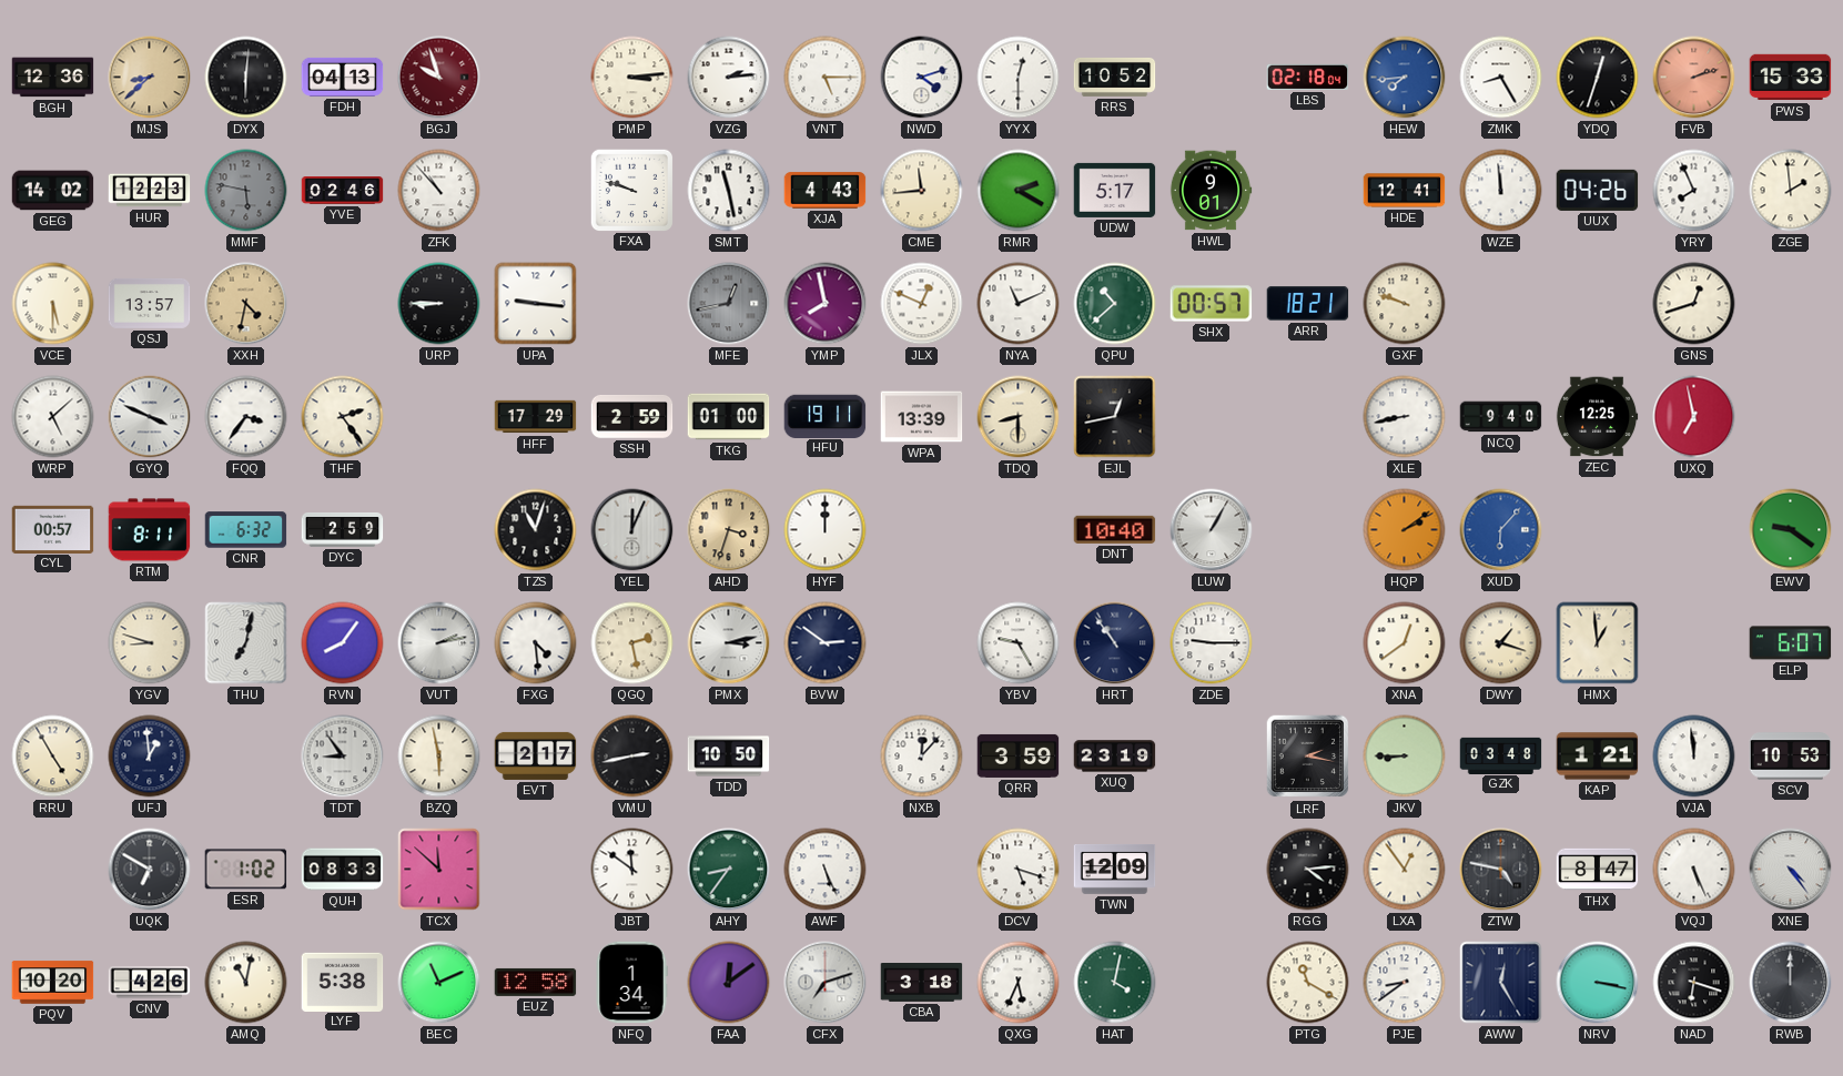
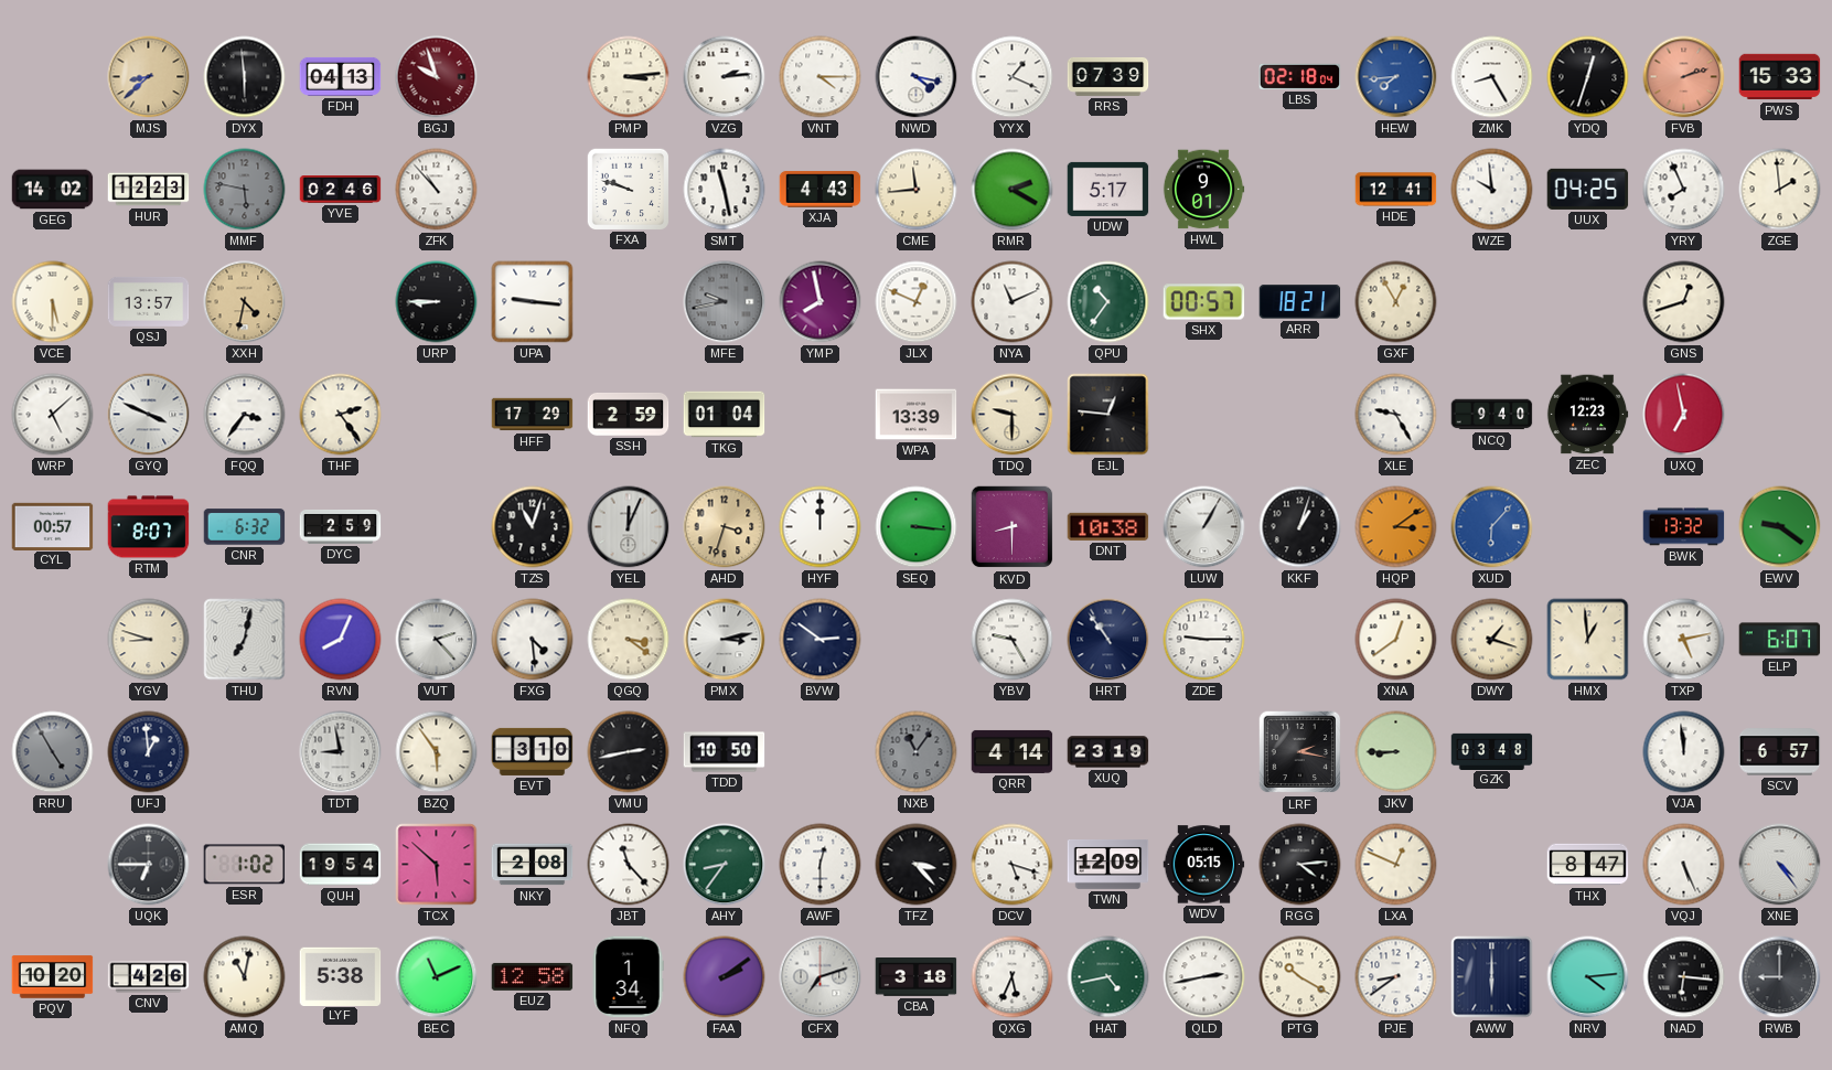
BGH: 12:36 -> none
DYX: 6:01 -> 5:59
VNT: 5:15 -> 4:15
NWD: 4:12 -> 4:17
YYX: 12:30 -> 1:19
RRS: 10:52 -> 07:39
WZE: 11:59 -> 9:59
UUX: 04:26 -> 04:25
MFE: 12:43 -> 9:43
QPU: 10:38 -> 10:36
GXF: 9:48 -> 12:55
TKG: 01:00 -> 01:04
HFU: 19:11 -> none
TDQ: 8:30 -> 9:30
EJL: 12:43 -> 12:46
XLE: 8:43 -> 9:25
ZEC: 12:25 -> 12:23
RTM: 8:11 -> 8:07
SEQ: none -> 3:16
KVD: none -> 8:30
DNT: 10:40 -> 10:38
KKF: none -> 1:03
HQP: 2:09 -> 3:09
BWK: none -> 13:32
RVN: 8:06 -> 8:04
VUT: 2:13 -> 2:23
QGQ: 2:28 -> 3:21
TXP: none -> 5:13
RRU dial: cream -> grey
TDT: 8:54 -> 8:58
BZQ: 5:58 -> 5:54
EVT: 2:17 -> 3:10
NXB: 12:07 -> 11:06
NXB dial: white -> grey
QRR: 3:59 -> 4:14
KAP: 1:21 -> none
SCV: 10:53 -> 6:57
UQK: 6:50 -> 6:45
QUH: 08:33 -> 19:54
TCX: 11:52 -> 5:52
NKY: none -> 2:08
JBT: 11:51 -> 11:23
AWF: 5:26 -> 12:30
TFZ: none -> 3:23
WDV: none -> 05:15
LXA: 12:54 -> 12:49
ZTW: 4:47 -> none
FAA: 12:09 -> 2:09
HAT: 4:02 -> 4:43
QLD: none -> 2:43
PTG: 11:20 -> 10:20
AWW: 12:25 -> 6:00
NRV: 3:17 -> 4:14
NAD: 6:18 -> 6:16
RWB: 12:00 -> 9:00
